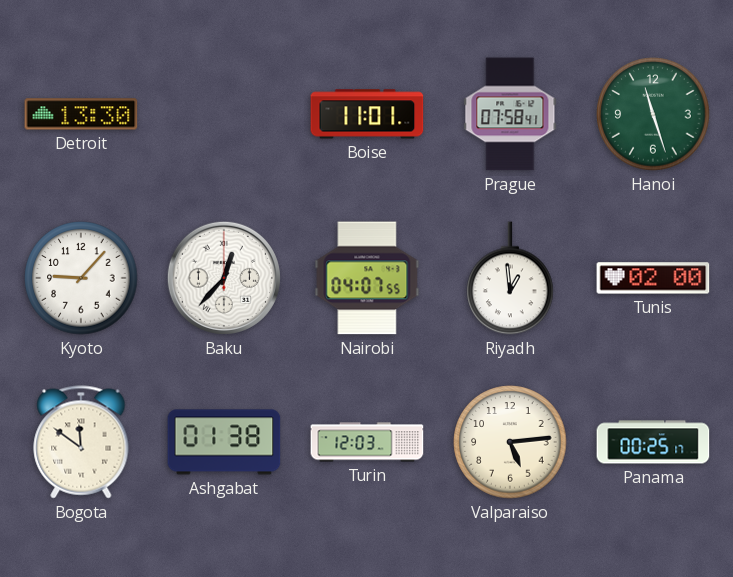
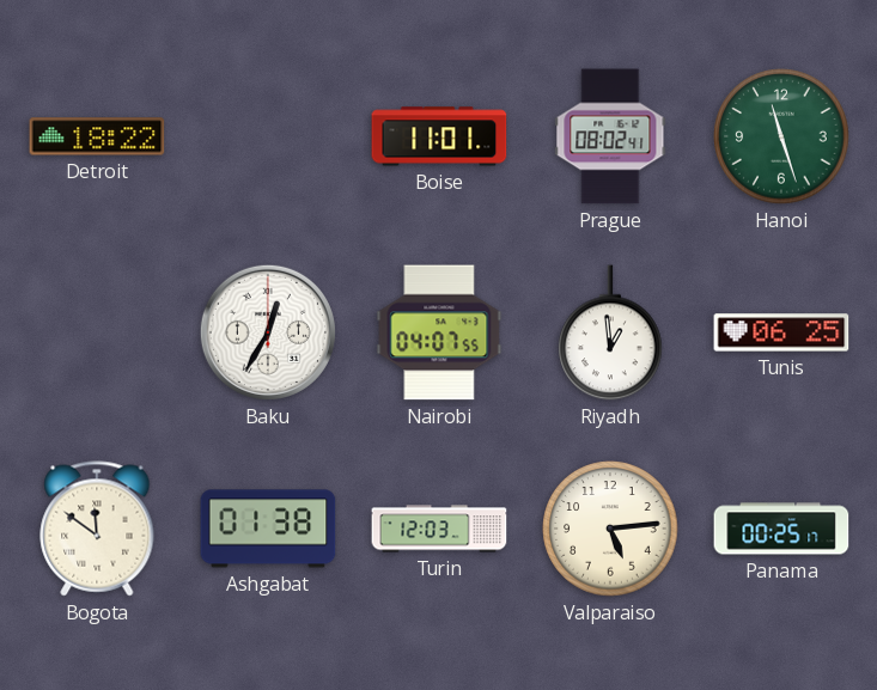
Detroit: 13:30 -> 18:22
Prague: 07:58 -> 08:02
Kyoto: 9:07 -> none
Baku: 12:37 -> 12:35
Tunis: 02:00 -> 06:25
